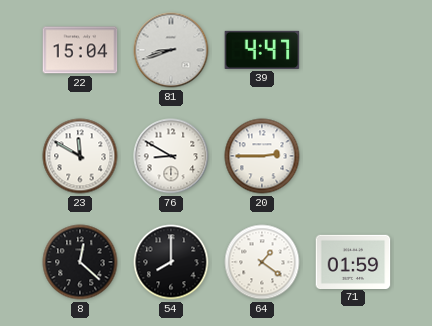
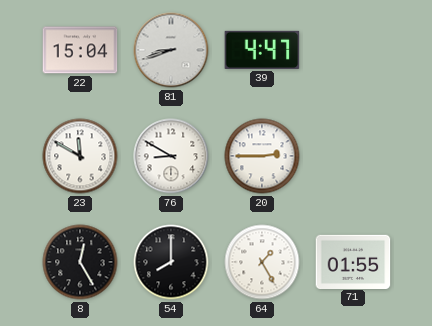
8: 12:22 -> 12:25
64: 1:21 -> 1:25
71: 01:59 -> 01:55
